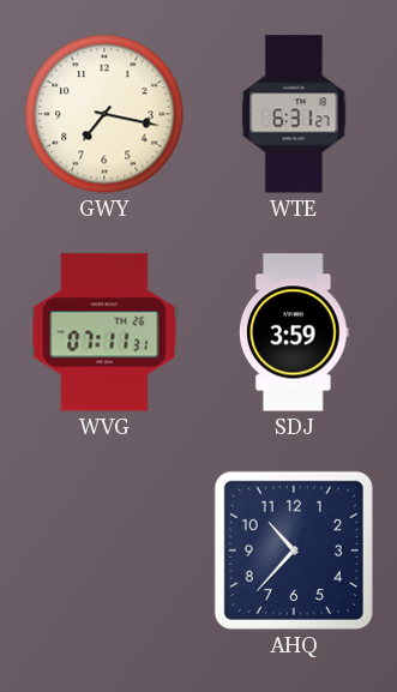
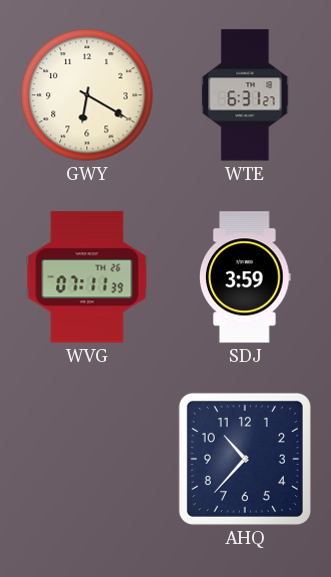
GWY: 7:17 -> 6:20
WVG: 07:11:31 -> 07:11:39
